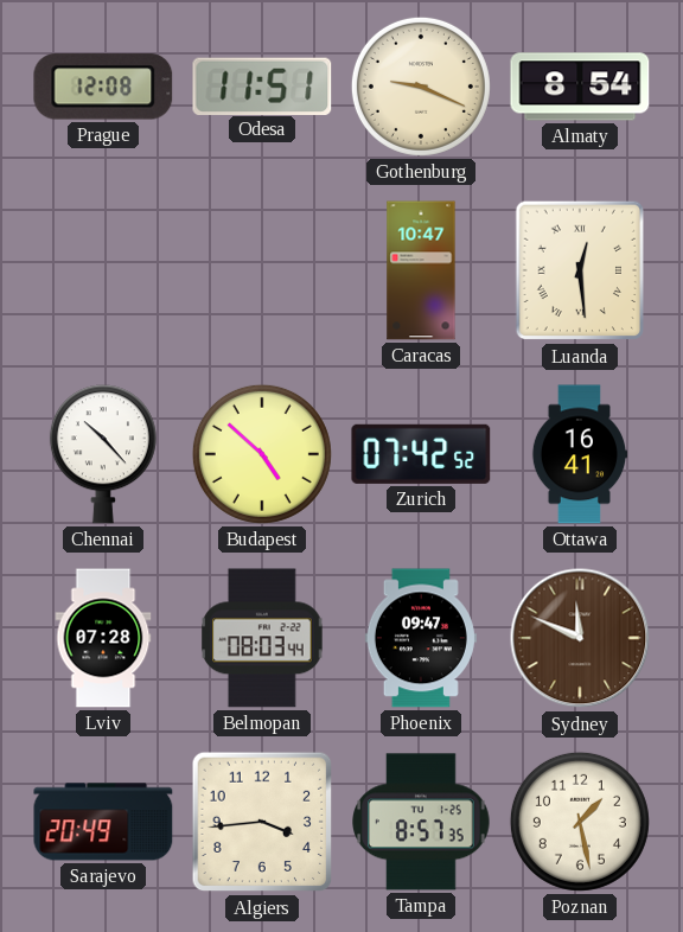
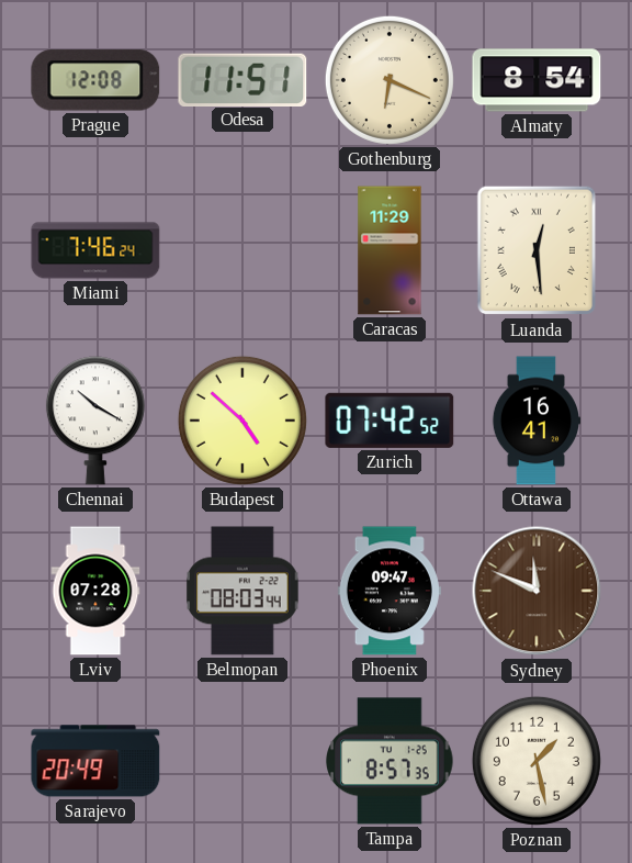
Gothenburg: 9:19 -> 6:19
Miami: none -> 7:46
Caracas: 10:47 -> 11:29
Chennai: 10:23 -> 10:20
Algiers: 3:44 -> none
